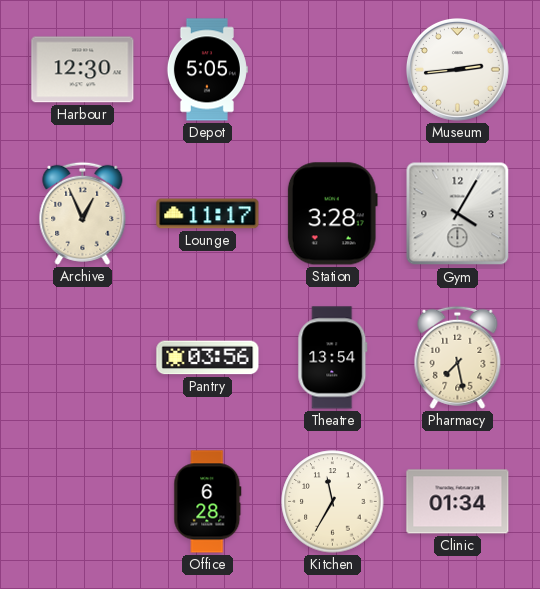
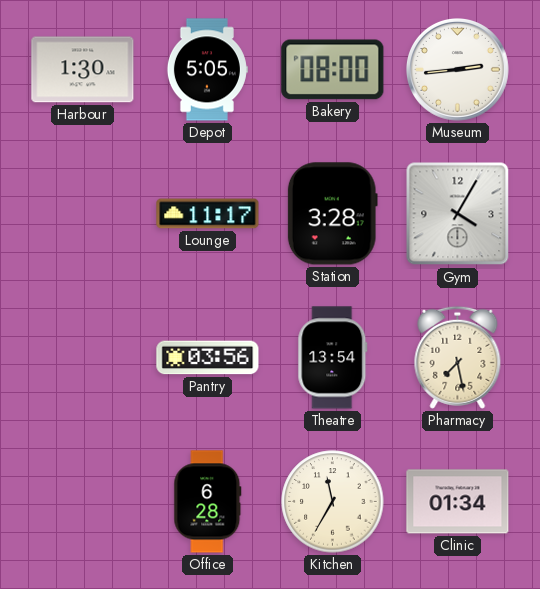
Harbour: 12:30 -> 1:30
Bakery: none -> 08:00
Archive: 12:56 -> none
